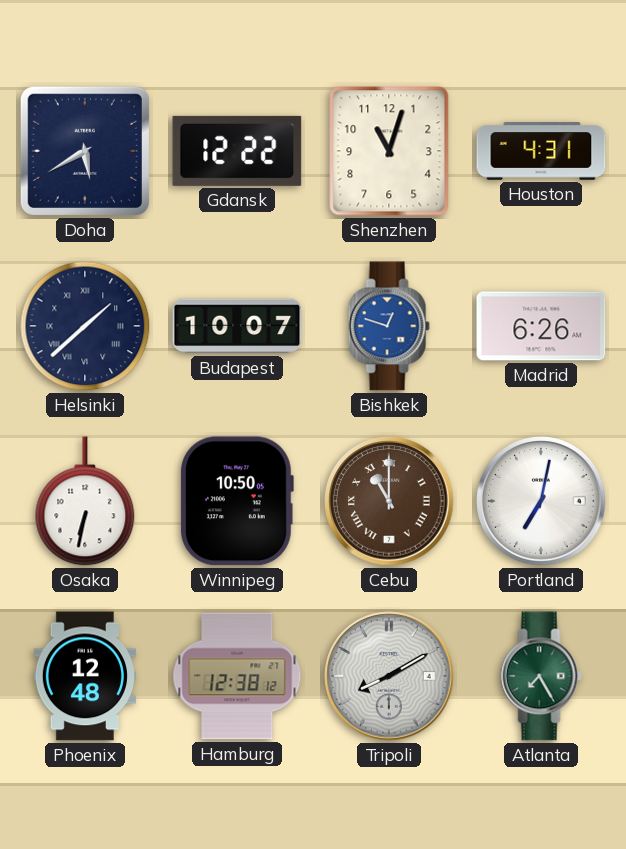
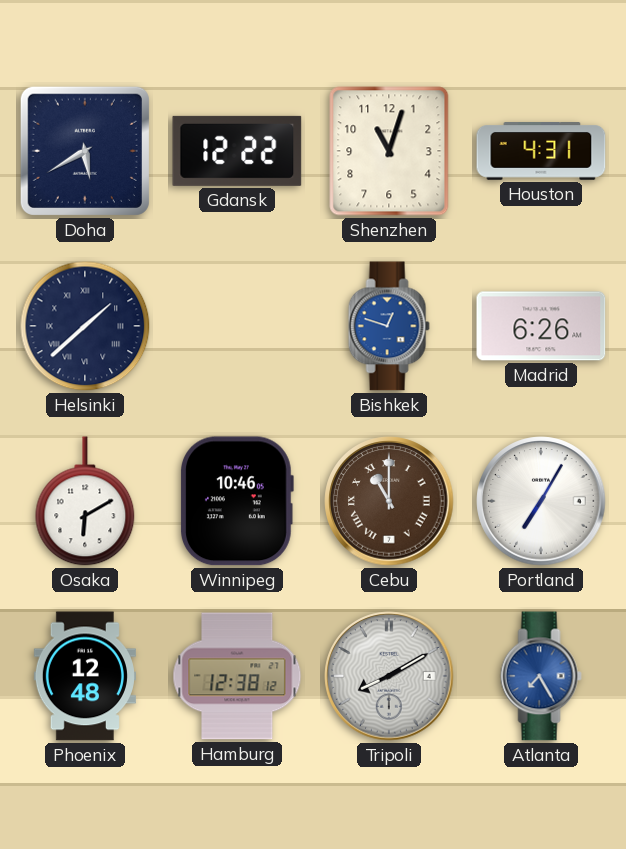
Budapest: 10:07 -> none
Osaka: 6:32 -> 6:10
Winnipeg: 10:50 -> 10:46
Portland: 7:02 -> 7:05
Atlanta dial: green -> blue
